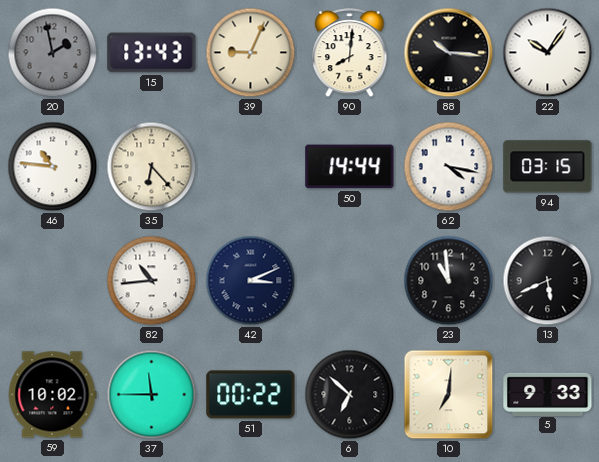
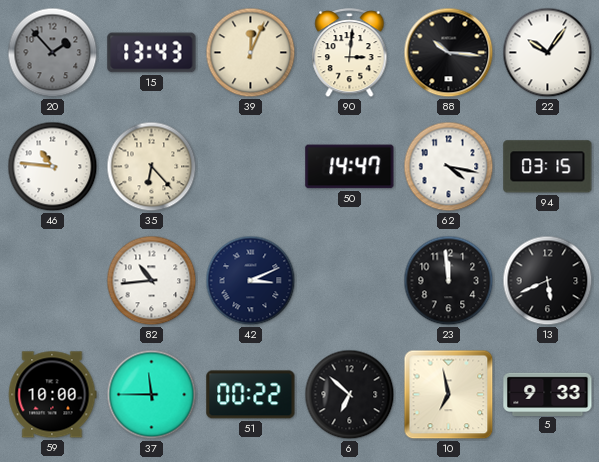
20: 1:58 -> 1:53
39: 9:04 -> 12:04
90: 8:01 -> 3:01
50: 14:44 -> 14:47
23: 10:59 -> 11:59
59: 10:02 -> 10:00
10: 7:01 -> 6:58
